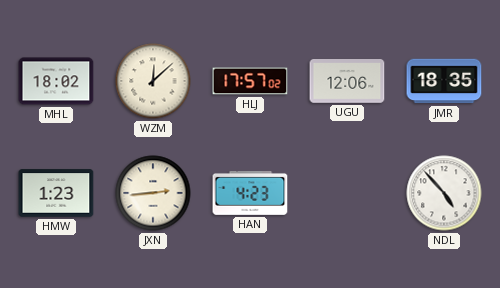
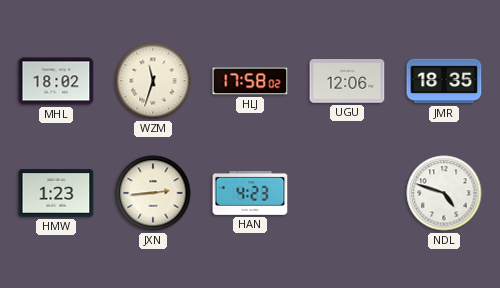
WZM: 12:08 -> 11:33
HLJ: 17:57 -> 17:58
NDL: 4:53 -> 4:48
